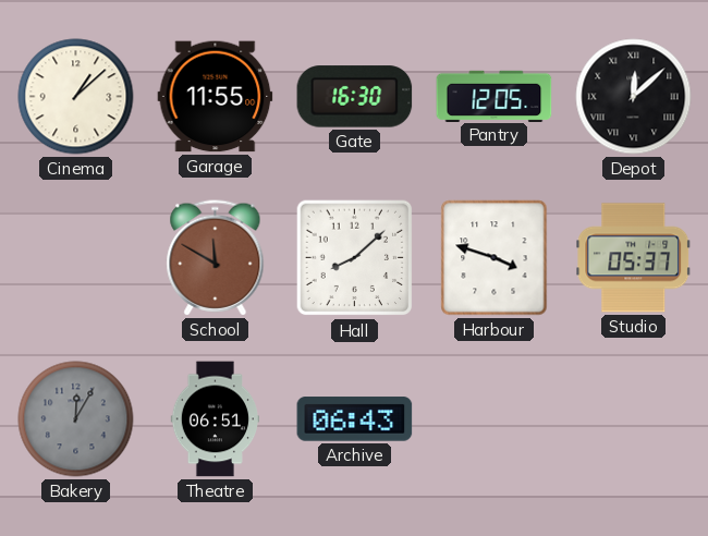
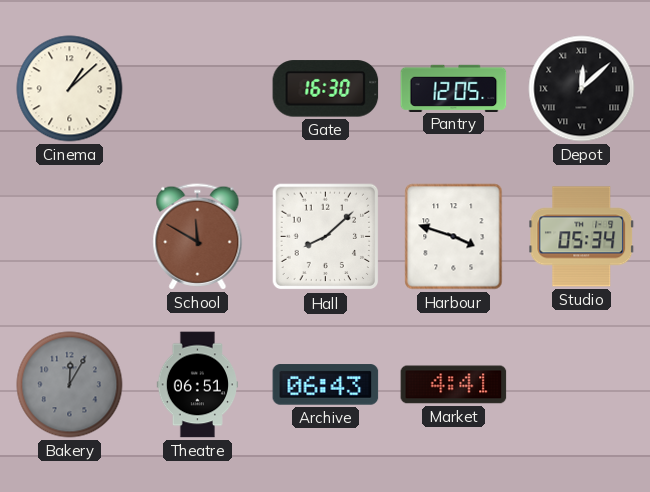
Garage: 11:55 -> none
Studio: 05:37 -> 05:34
Market: none -> 4:41
